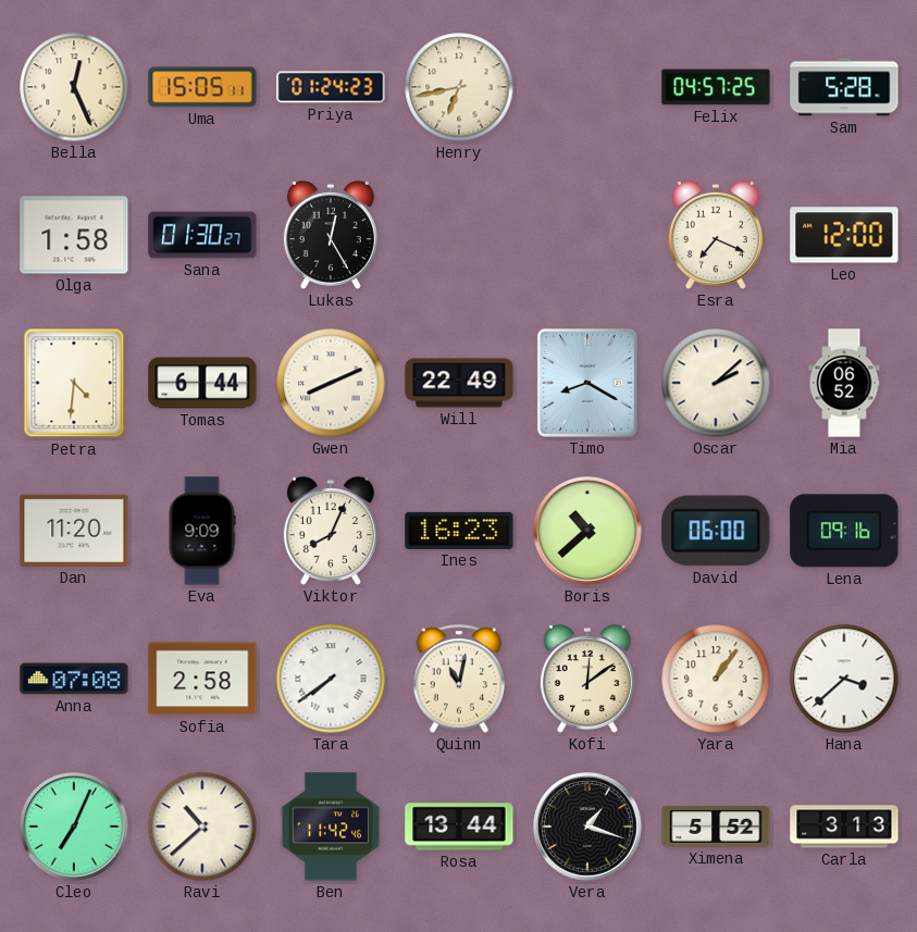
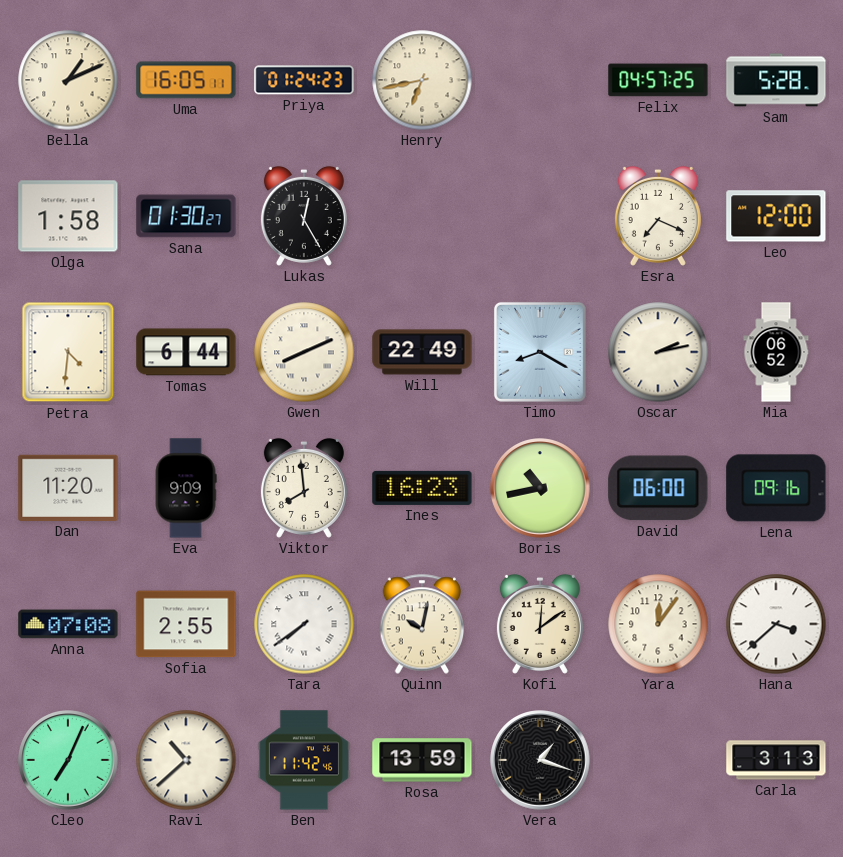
Bella: 12:26 -> 1:11
Uma: 15:05 -> 16:05
Oscar: 2:08 -> 2:13
Viktor: 8:04 -> 7:59
Boris: 10:38 -> 10:43
Sofia: 2:58 -> 2:55
Quinn: 11:02 -> 10:02
Yara: 1:06 -> 12:06
Rosa: 13:44 -> 13:59
Ximena: 5:52 -> none
